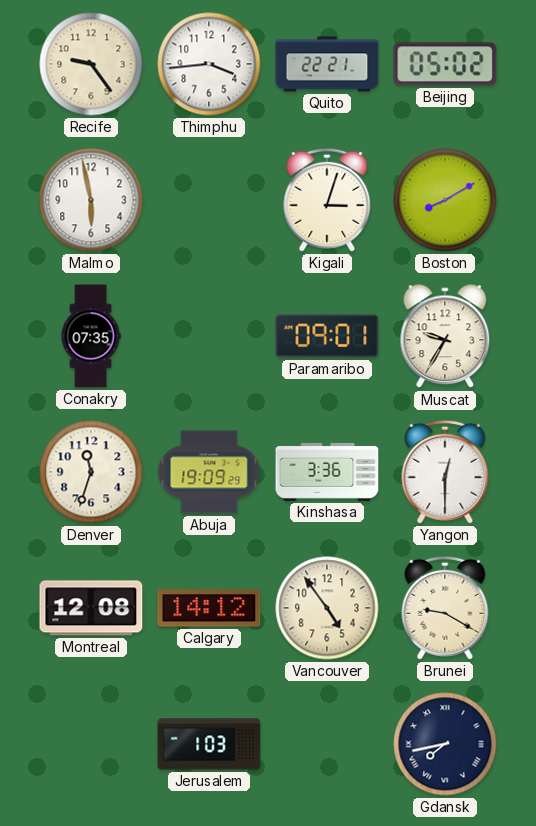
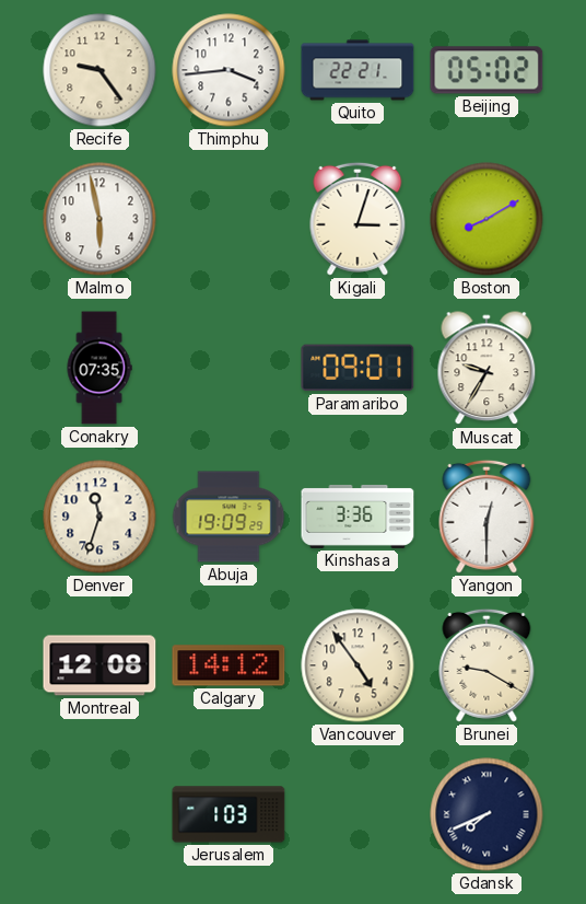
Gdansk: 7:43 -> 7:41
